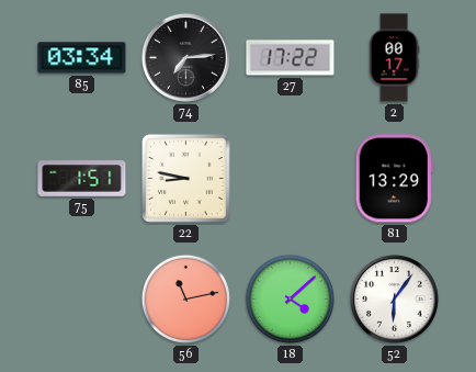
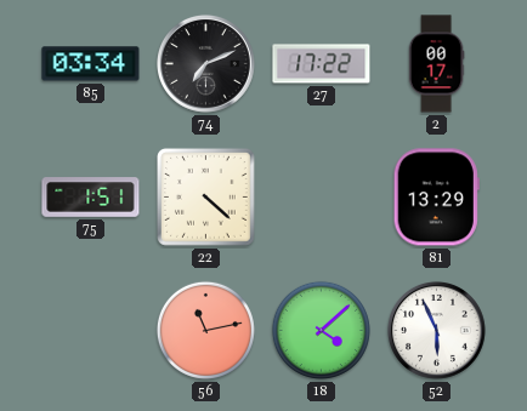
74: 7:14 -> 7:11
22: 8:47 -> 4:22
52: 6:06 -> 5:56
